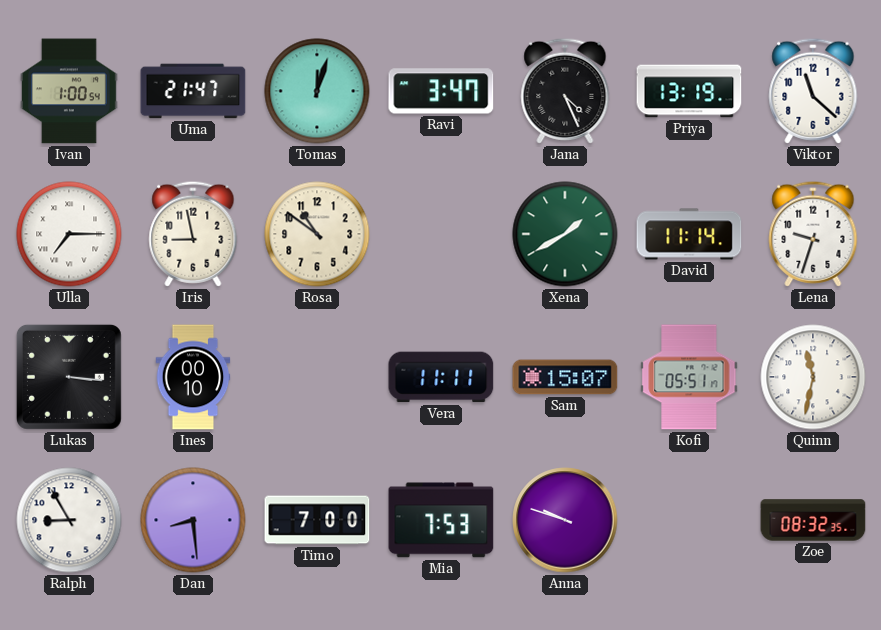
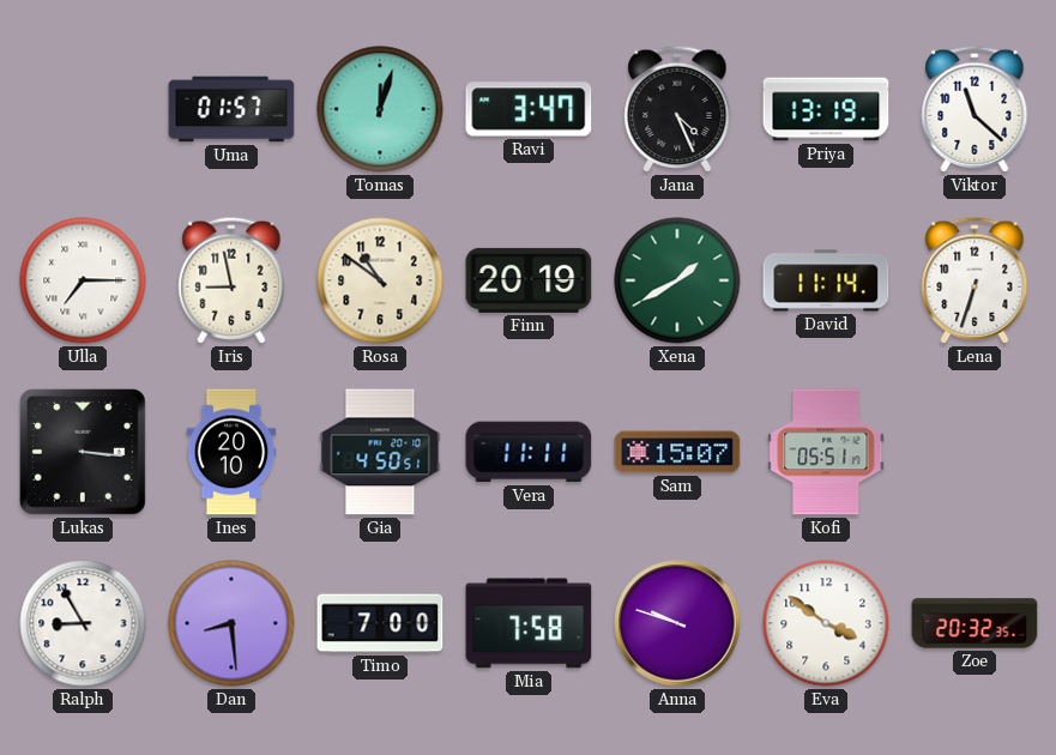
Ivan: 1:00 -> none
Uma: 21:47 -> 01:57
Finn: none -> 20:19
Lena: 9:33 -> 6:33
Ines: 00:10 -> 20:10
Gia: none -> 4:50
Quinn: 11:32 -> none
Mia: 7:53 -> 7:58
Eva: none -> 3:51
Zoe: 08:32 -> 20:32
